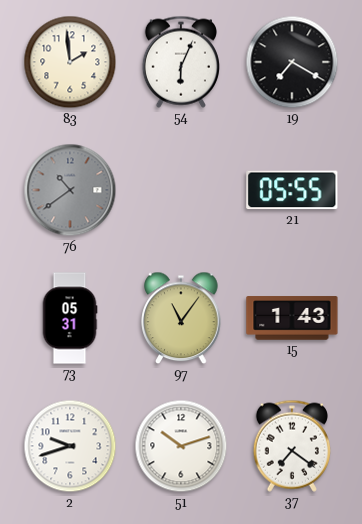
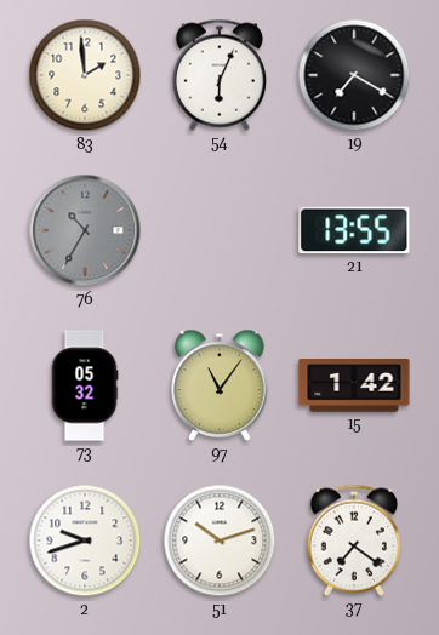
76: 10:39 -> 10:35
21: 05:55 -> 13:55
73: 05:31 -> 05:32
15: 1:43 -> 1:42
